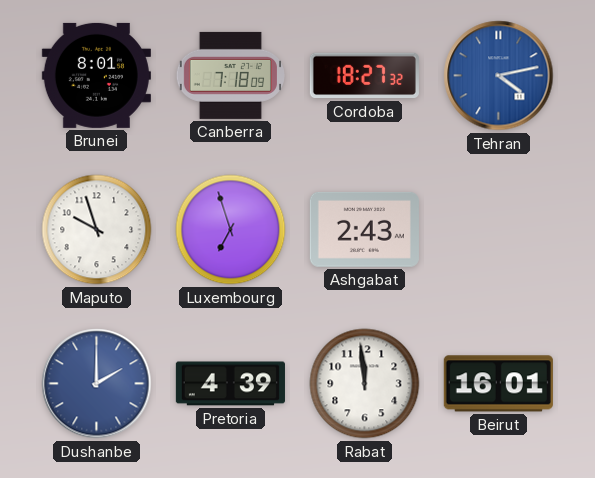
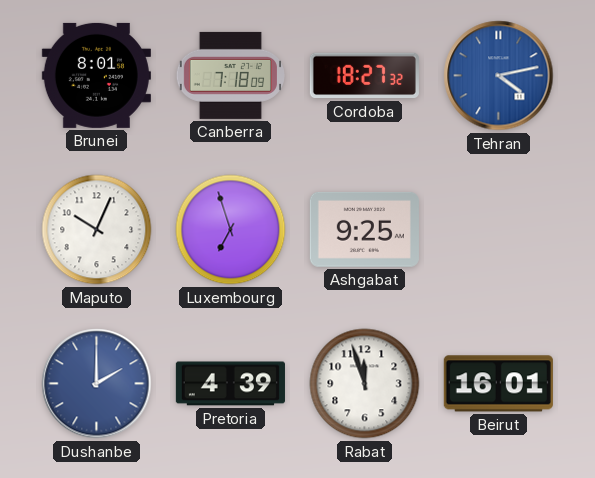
Maputo: 9:57 -> 10:04
Ashgabat: 2:43 -> 9:25
Rabat: 11:59 -> 11:57
